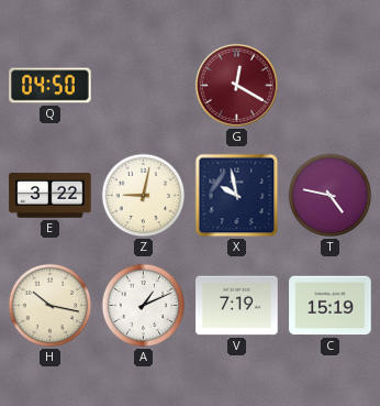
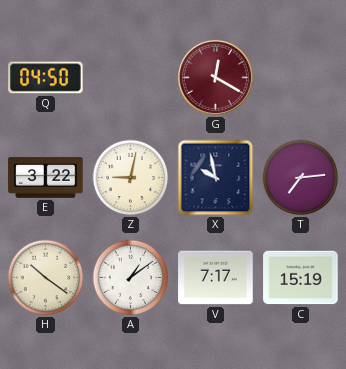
T: 4:47 -> 7:14
H: 10:17 -> 10:21
A: 1:11 -> 1:09
V: 7:19 -> 7:17
